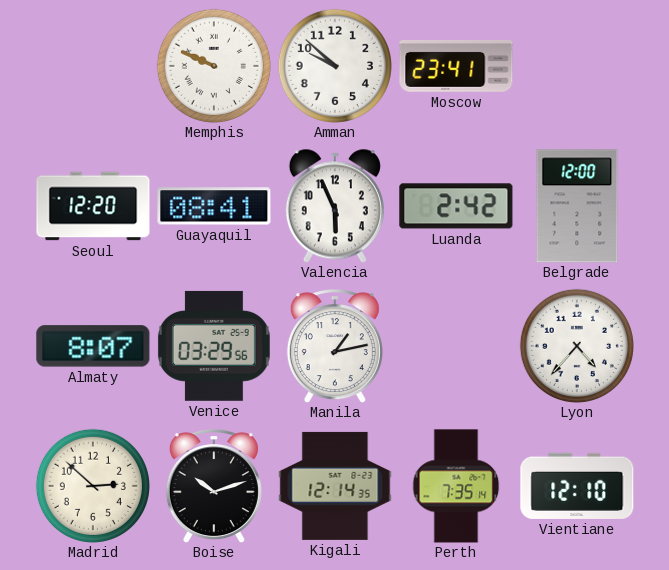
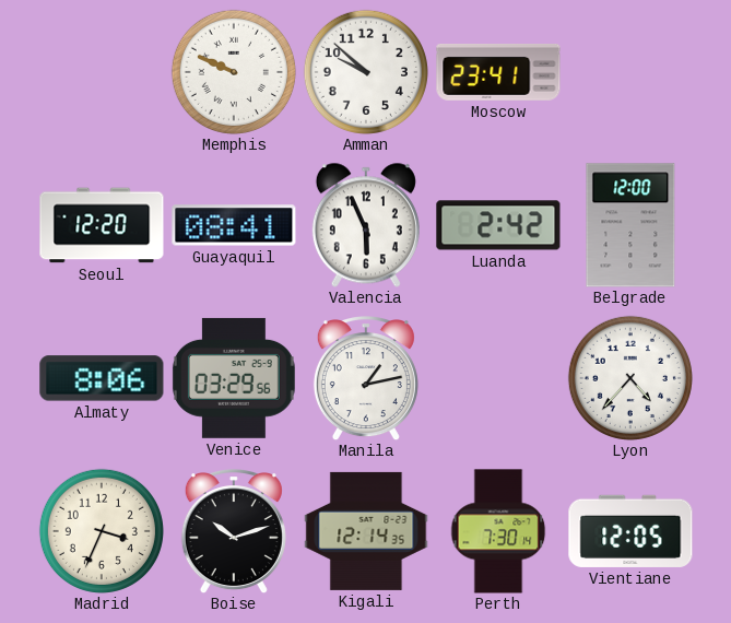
Almaty: 8:07 -> 8:06
Madrid: 2:52 -> 3:34
Perth: 7:35 -> 7:30
Vientiane: 12:10 -> 12:05
